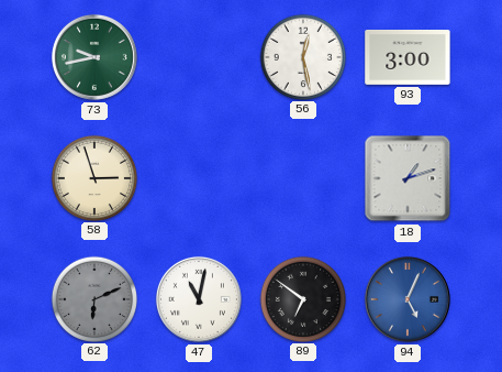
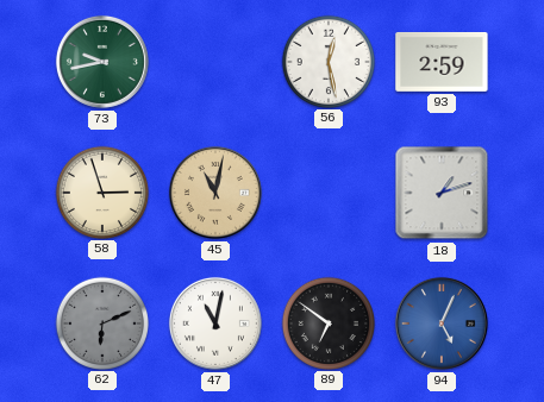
93: 3:00 -> 2:59
45: none -> 11:02
